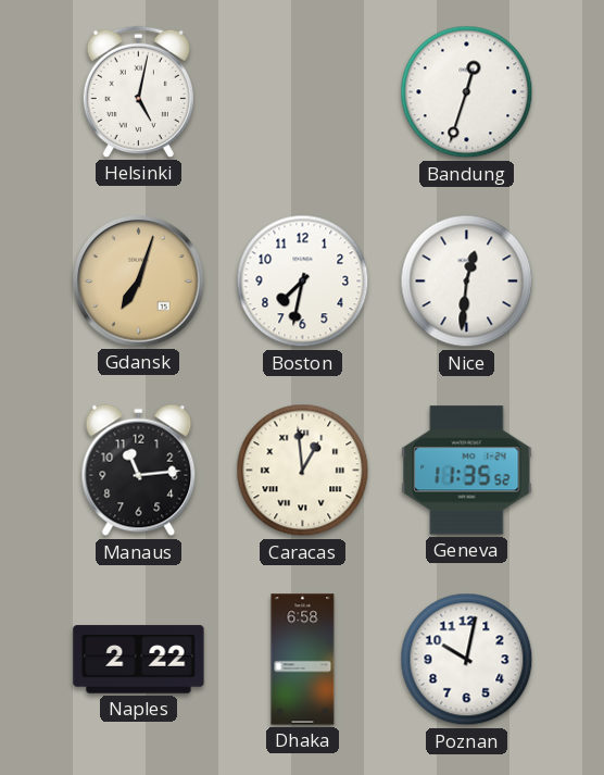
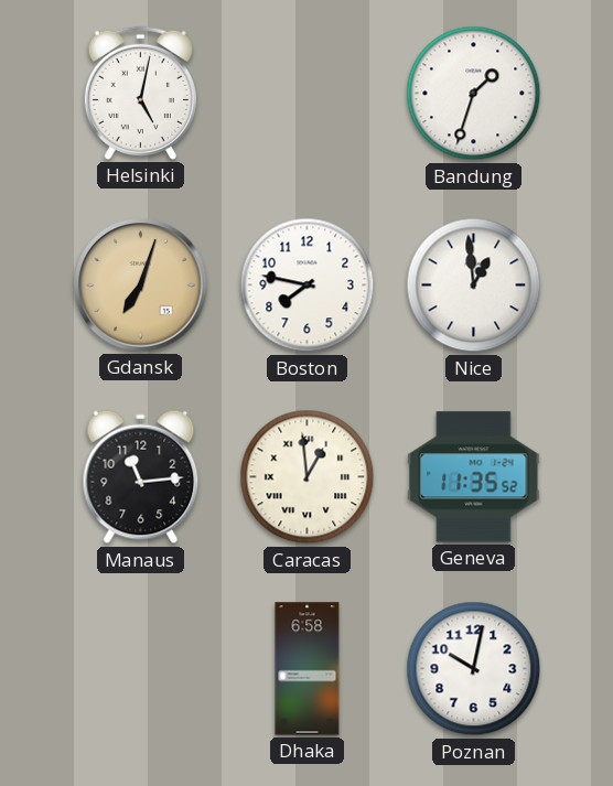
Bandung: 12:33 -> 1:33
Boston: 7:32 -> 7:47
Nice: 12:31 -> 12:59
Naples: 2:22 -> none
